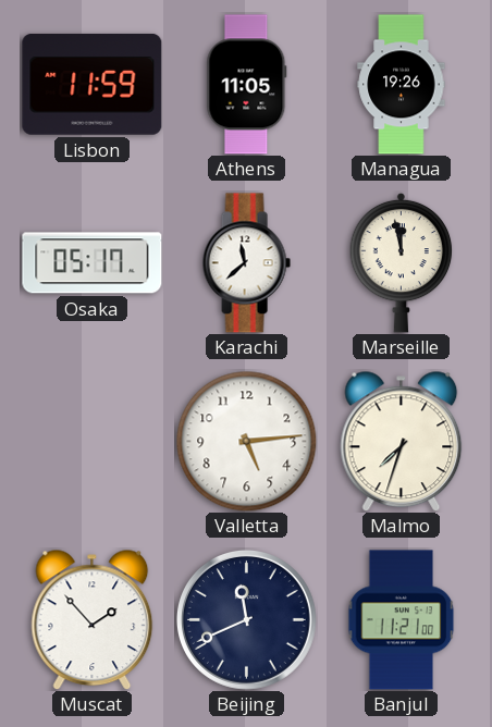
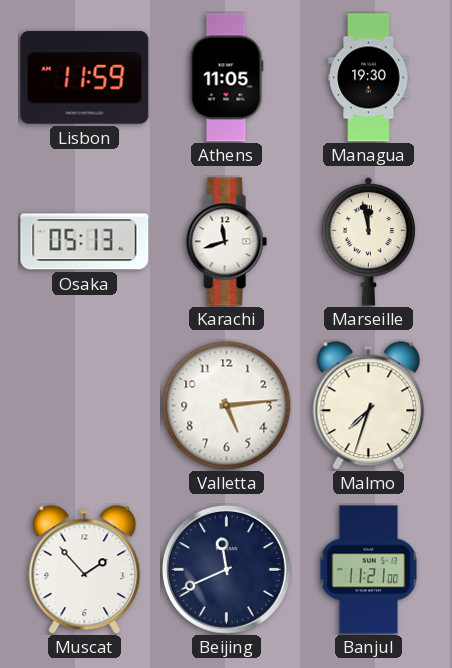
Managua: 19:26 -> 19:30
Osaka: 05:17 -> 05:13
Karachi: 11:38 -> 11:42
